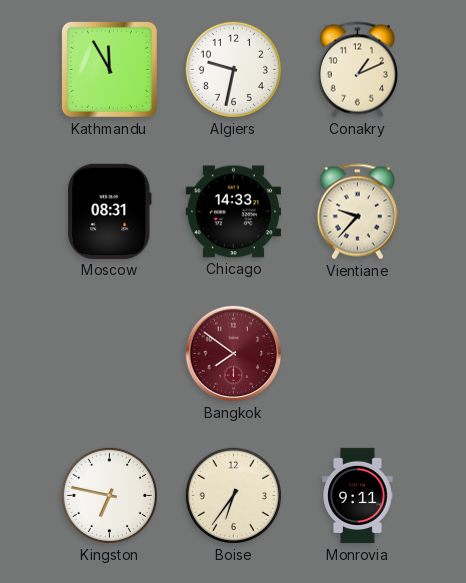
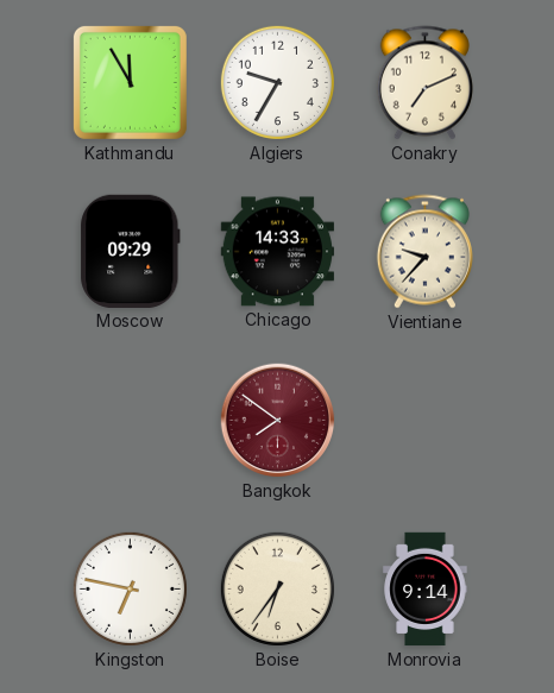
Algiers: 9:32 -> 9:35
Conakry: 1:11 -> 7:11
Moscow: 08:31 -> 09:29
Monrovia: 9:11 -> 9:14
